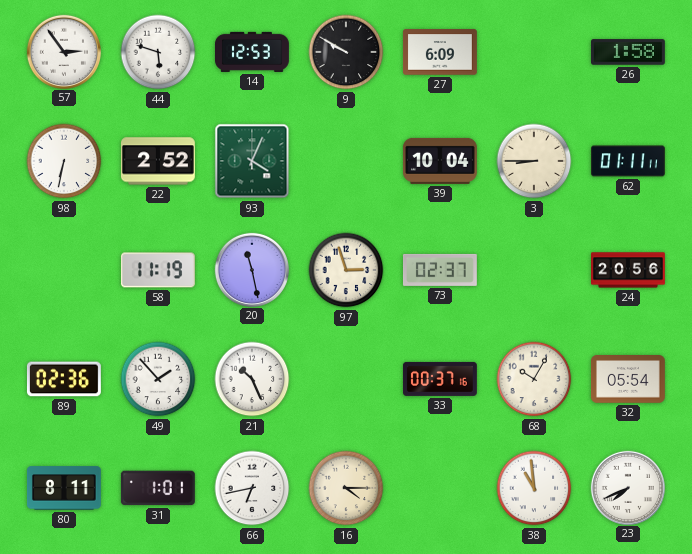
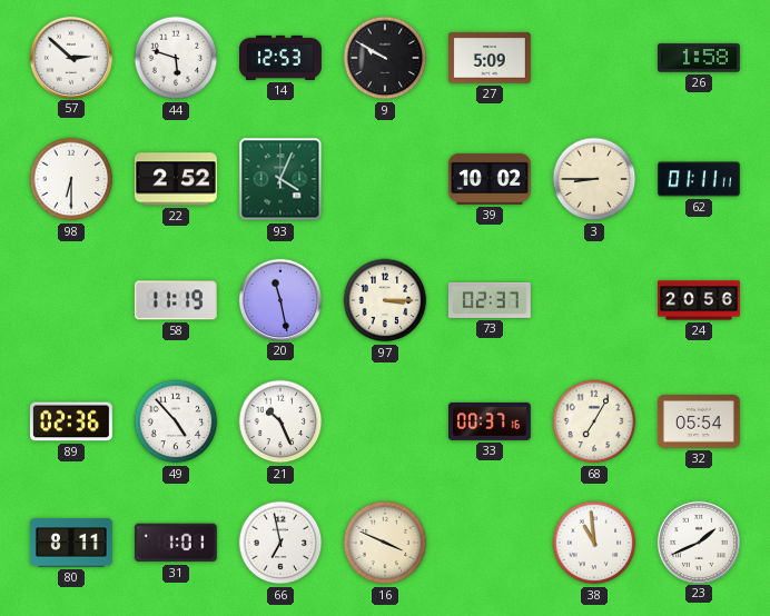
57: 2:54 -> 2:52
27: 6:09 -> 5:09
98: 6:32 -> 6:30
39: 10:04 -> 10:02
97: 2:57 -> 3:15
49: 1:53 -> 4:53
68: 10:05 -> 7:05
66: 6:43 -> 6:58
16: 4:15 -> 3:49
23: 7:41 -> 1:41
